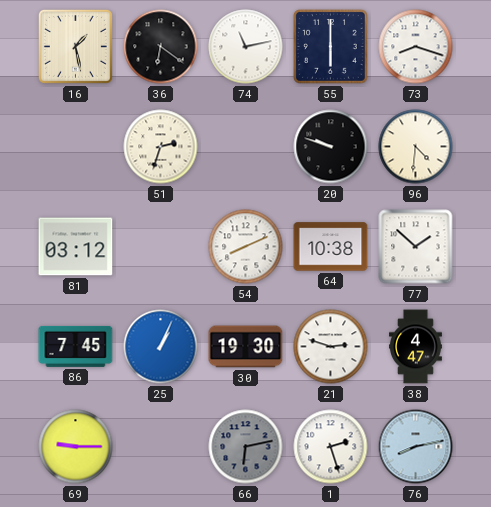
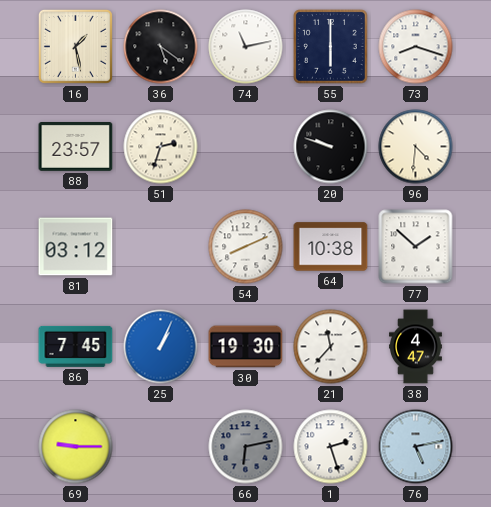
36: 6:21 -> 5:21
88: none -> 23:57
21: 2:48 -> 11:37
76: 8:13 -> 5:13
